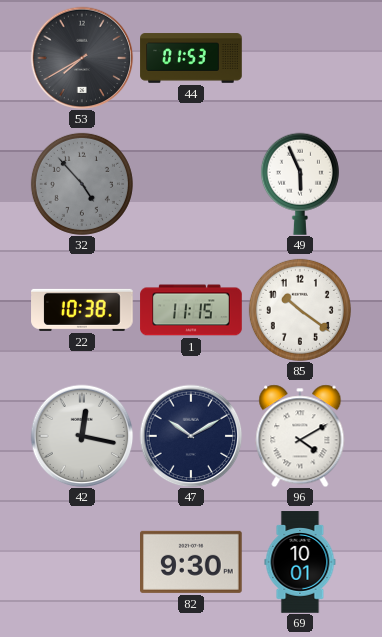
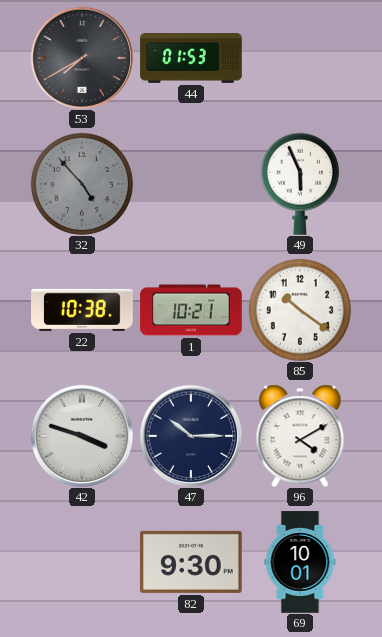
1: 11:15 -> 10:21
42: 12:17 -> 3:48
47: 10:10 -> 10:15
